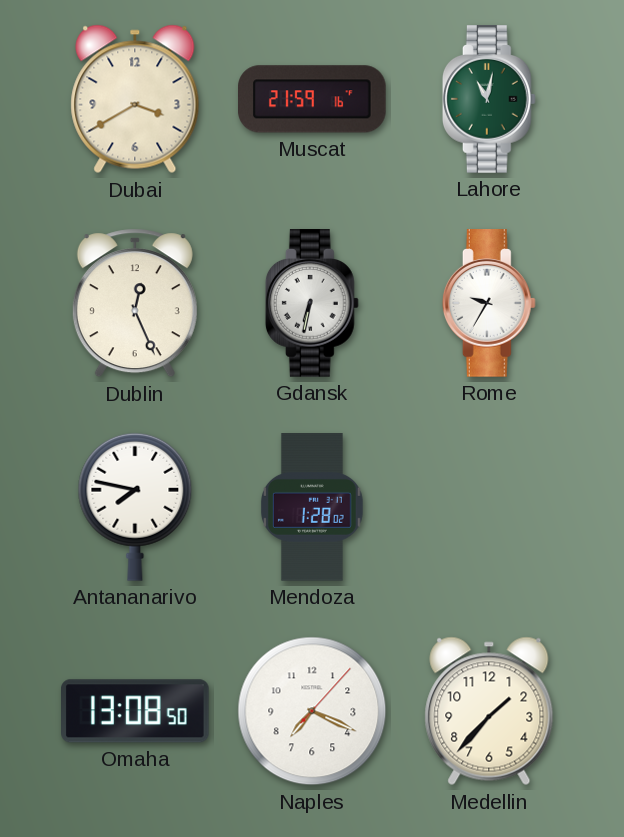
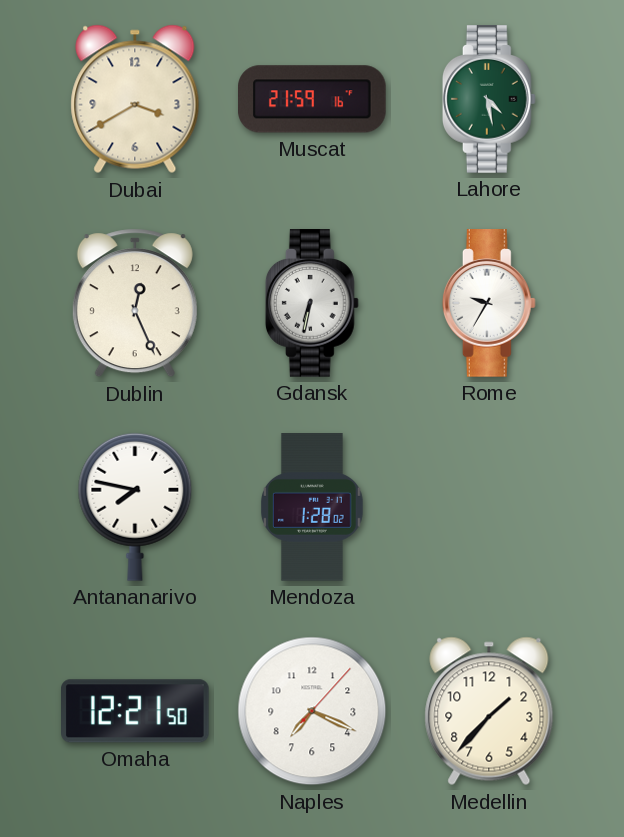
Lahore: 11:02 -> 4:28
Omaha: 13:08 -> 12:21
